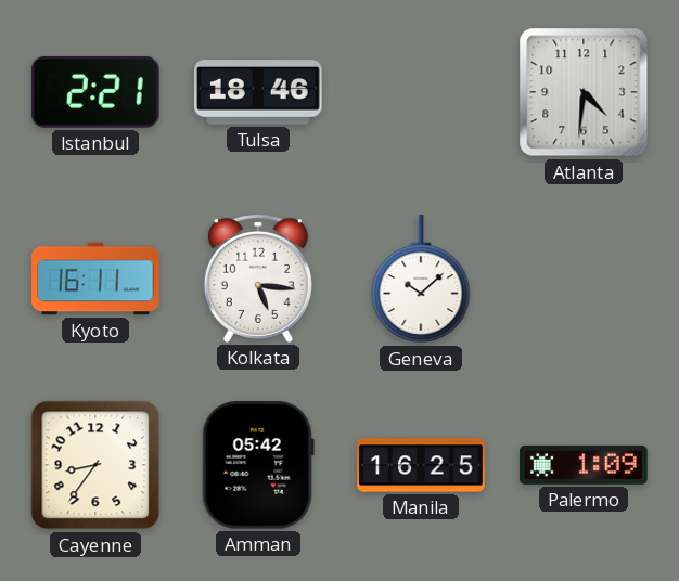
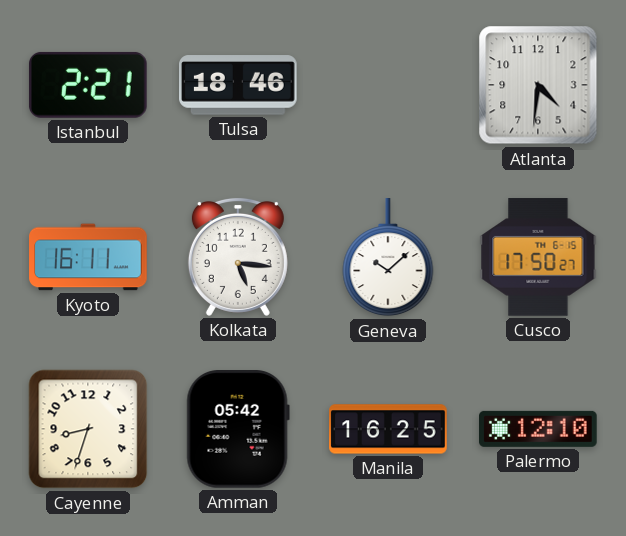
Cusco: none -> 17:50
Cayenne: 8:36 -> 8:33
Palermo: 1:09 -> 12:10
